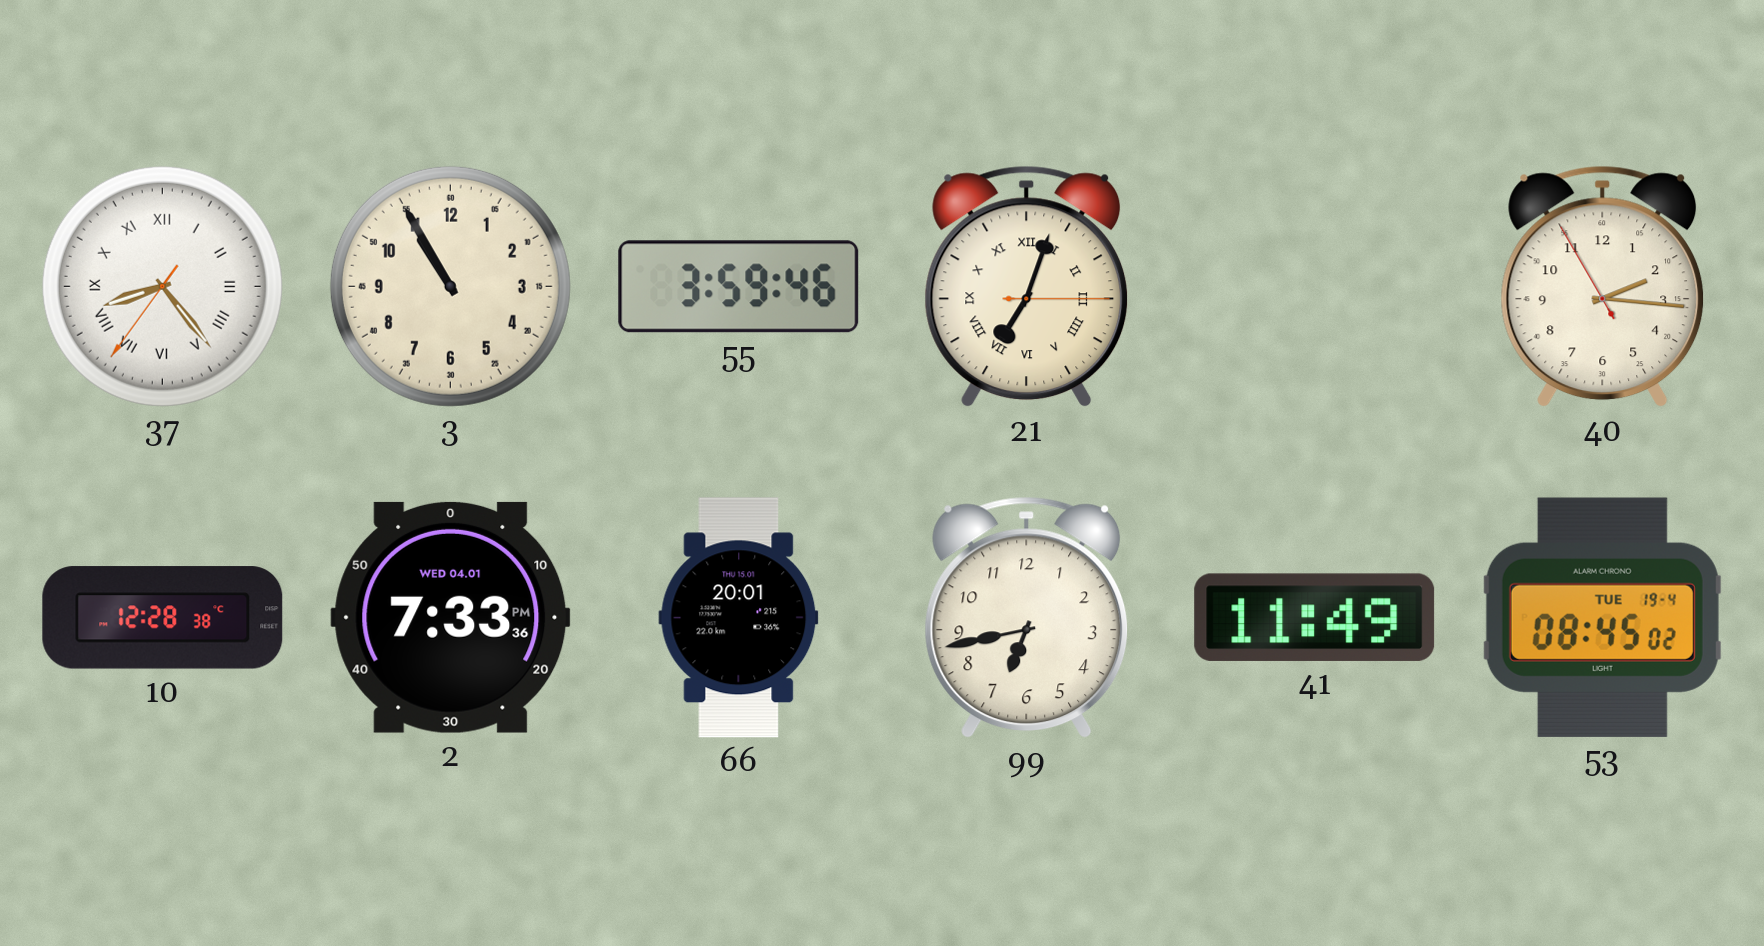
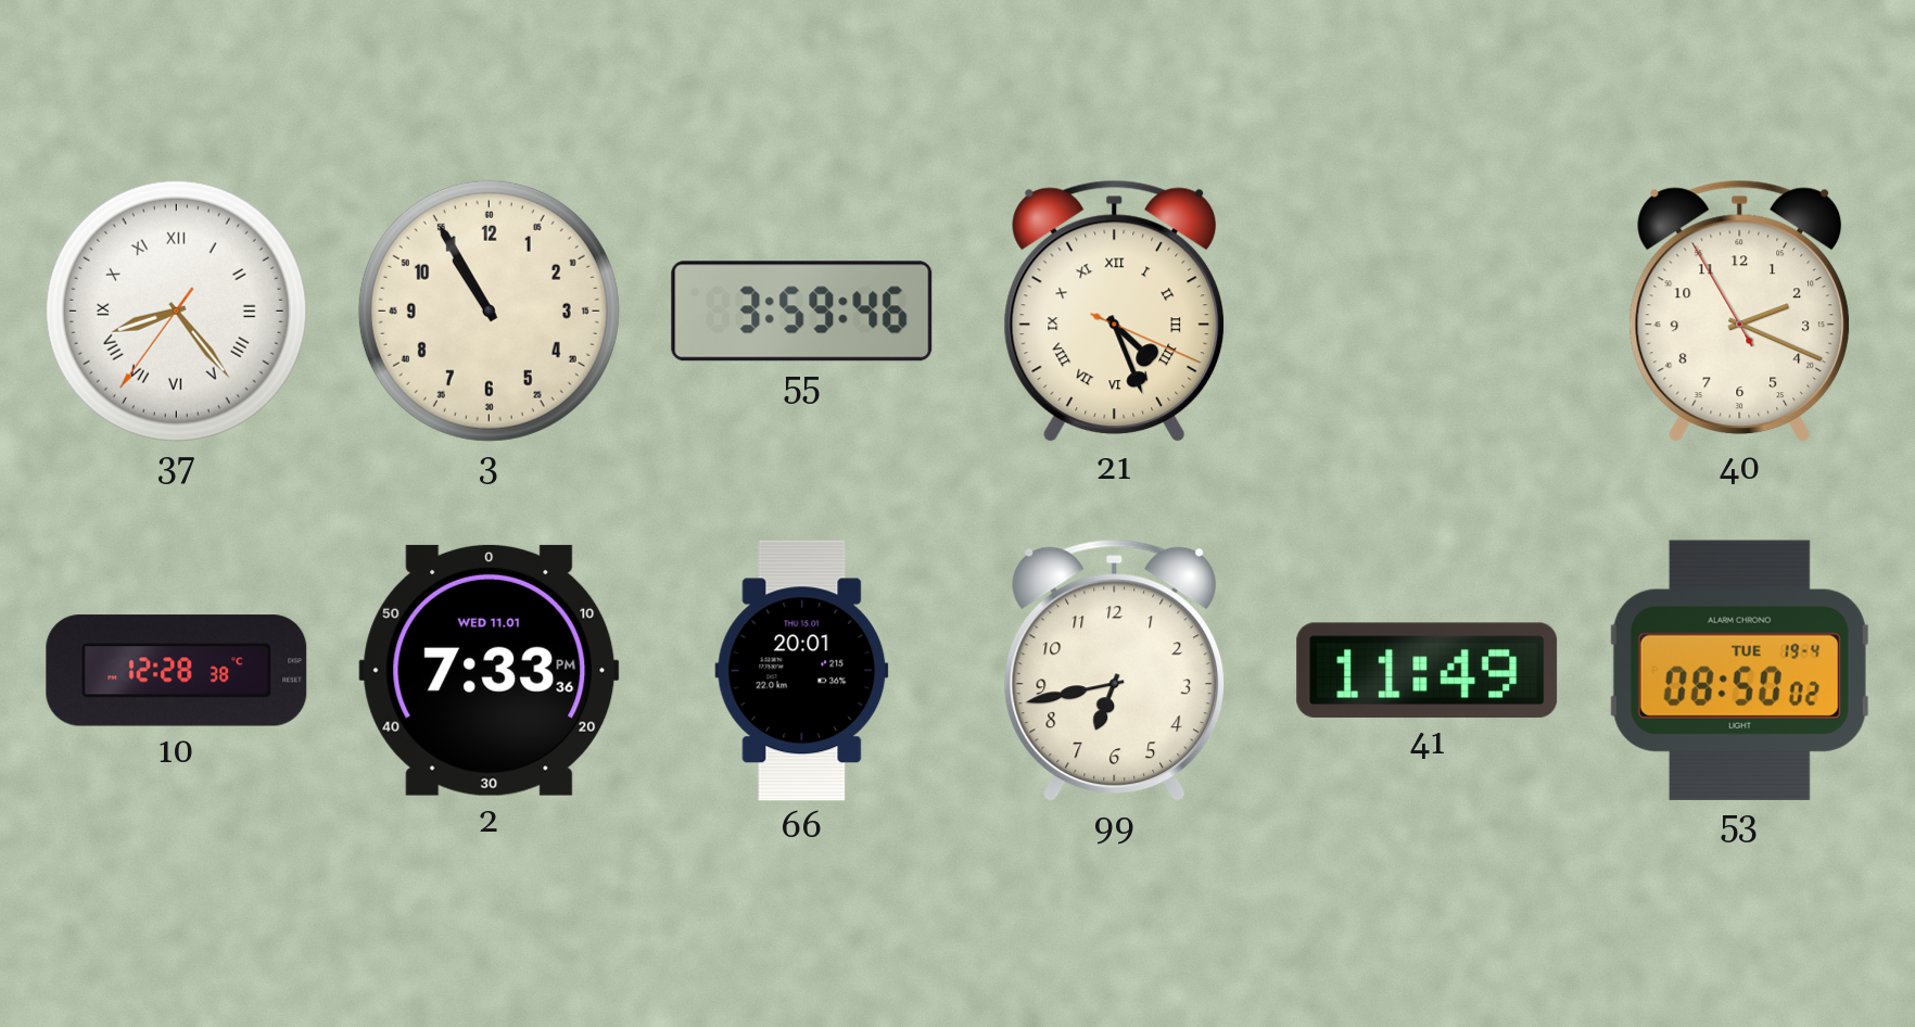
21: 7:03 -> 4:26
40: 2:15 -> 2:18
2 date: WED 04.01 -> WED 11.01
53: 08:45 -> 08:50
